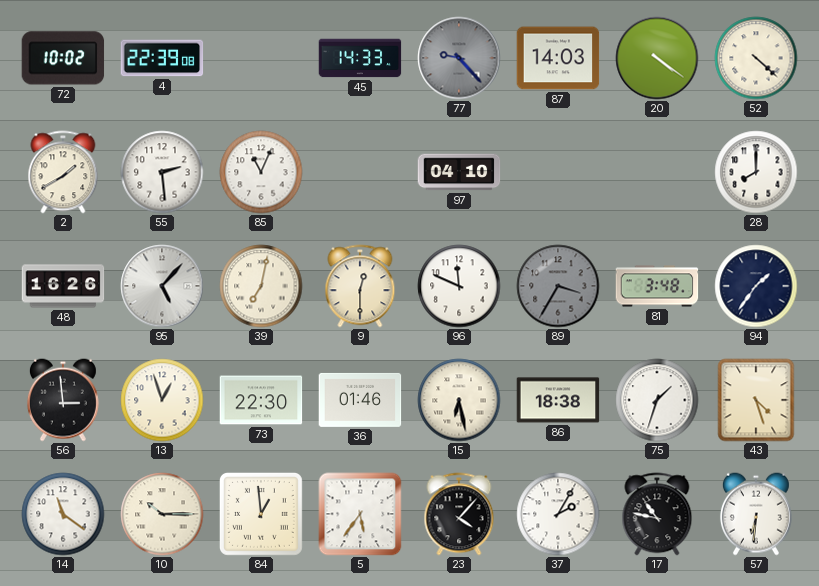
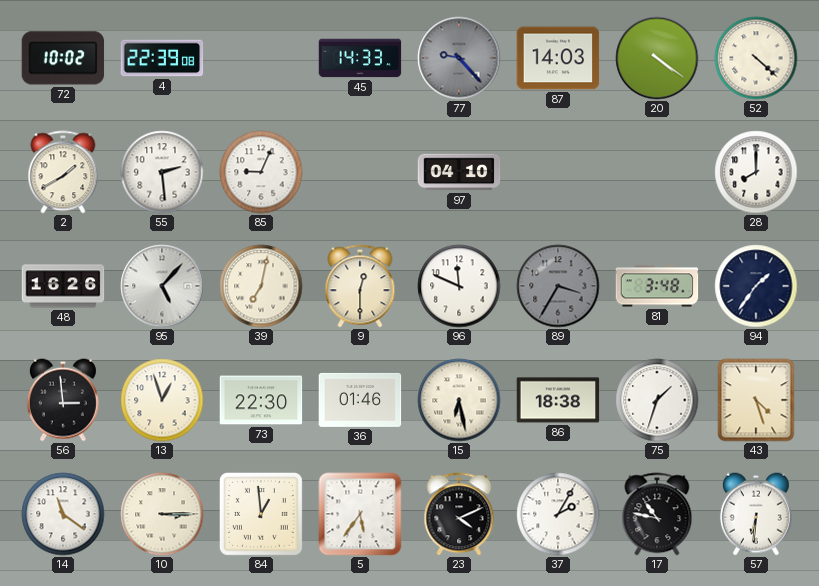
85: 11:04 -> 9:04
10: 10:15 -> 3:15
23: 4:07 -> 4:11
